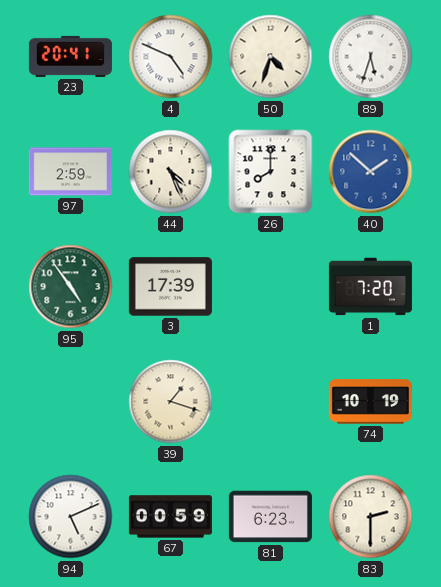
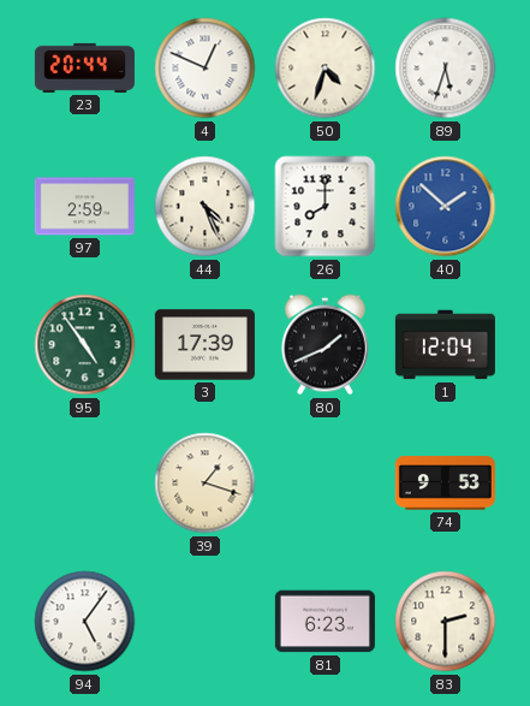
23: 20:41 -> 20:44
4: 4:49 -> 12:49
80: none -> 1:41
1: 7:20 -> 12:04
74: 10:19 -> 9:53
94: 5:11 -> 5:06
67: 00:59 -> none
